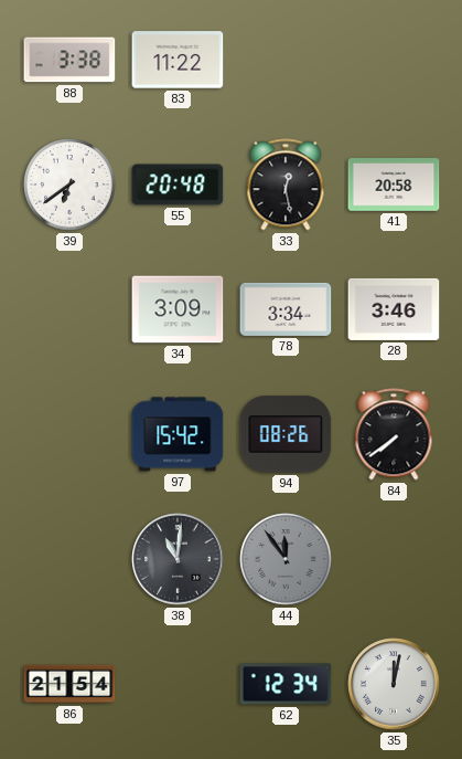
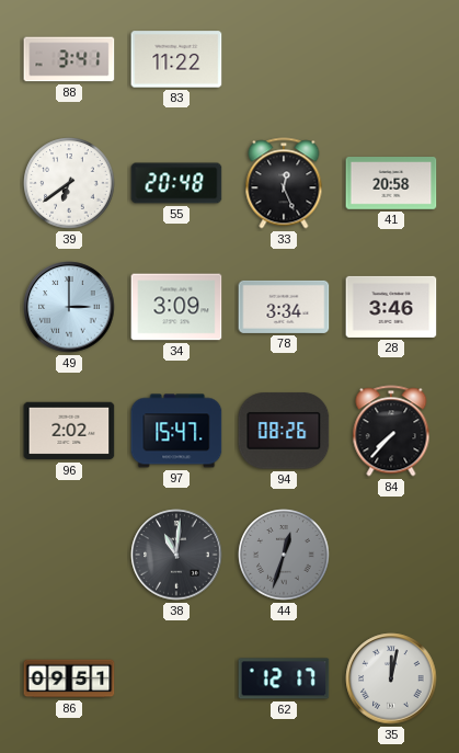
88: 3:38 -> 3:41
33: 12:28 -> 12:26
49: none -> 3:00
96: none -> 2:02
97: 15:42 -> 15:47
84: 7:39 -> 7:37
44: 11:54 -> 12:33
86: 21:54 -> 09:51
62: 12:34 -> 12:17
